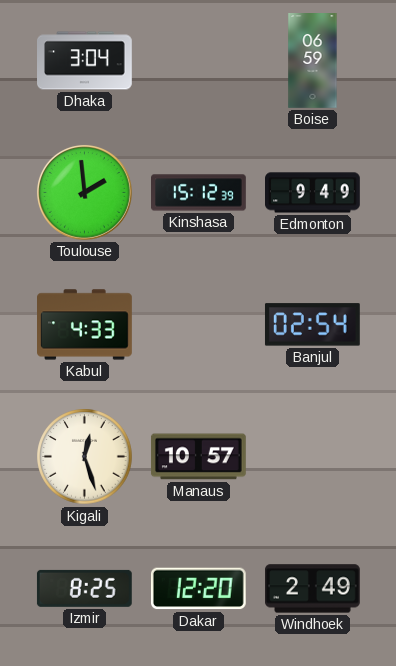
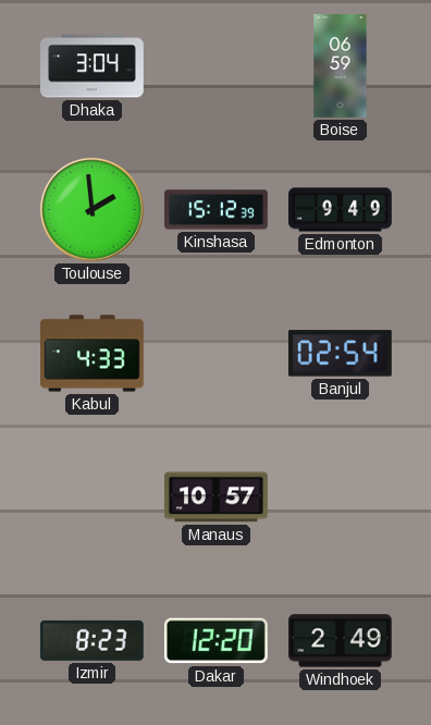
Kigali: 12:27 -> none
Izmir: 8:25 -> 8:23
